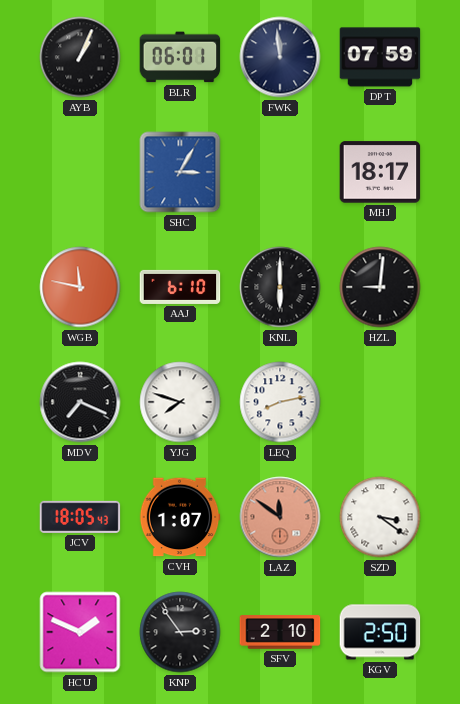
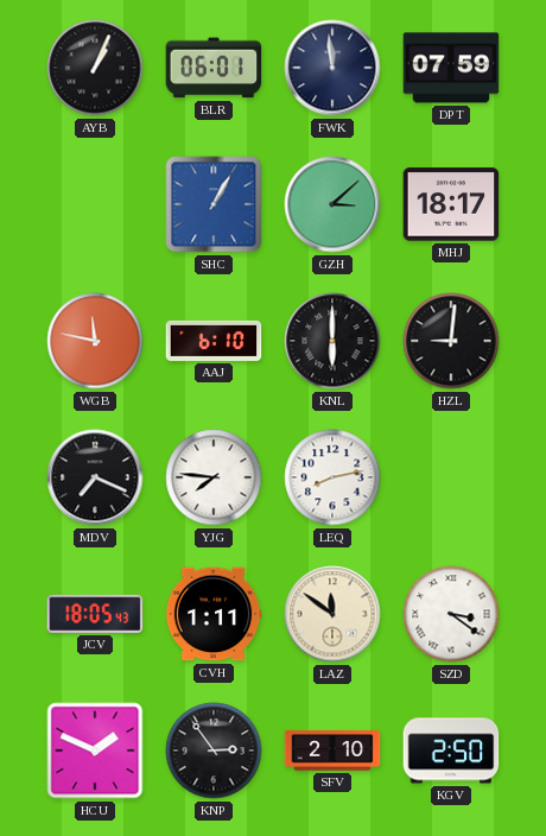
SHC: 3:05 -> 1:05
GZH: none -> 3:08
YJG: 7:48 -> 7:46
CVH: 1:07 -> 1:11
LAZ dial: salmon -> cream
